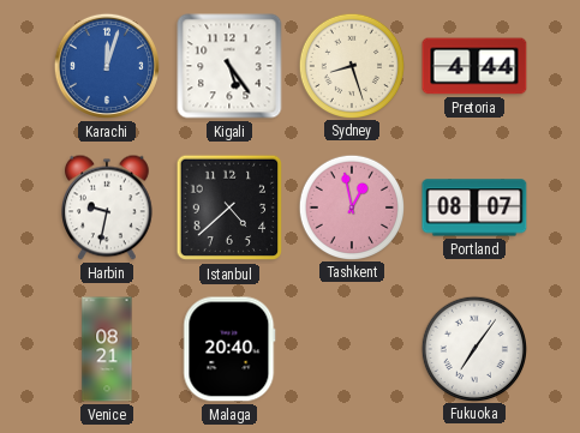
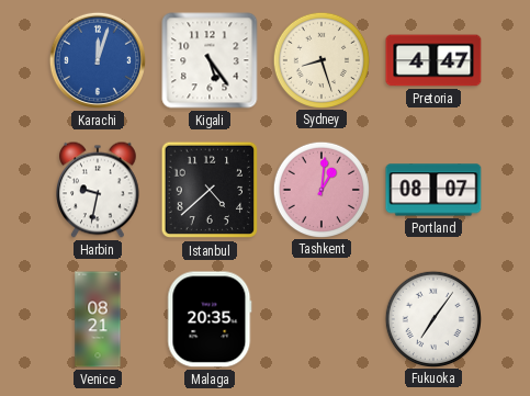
Pretoria: 4:44 -> 4:47
Tashkent: 12:58 -> 1:01
Malaga: 20:40 -> 20:35
